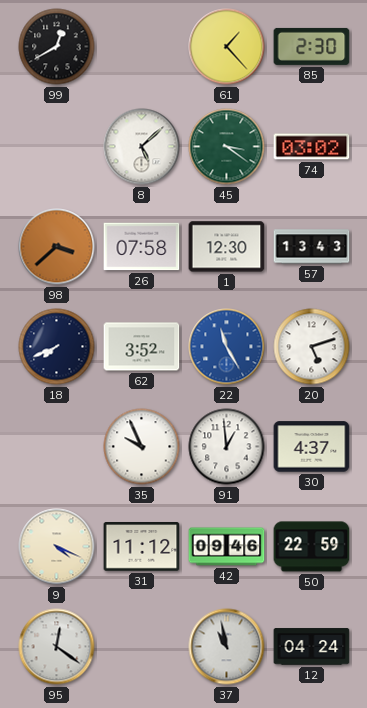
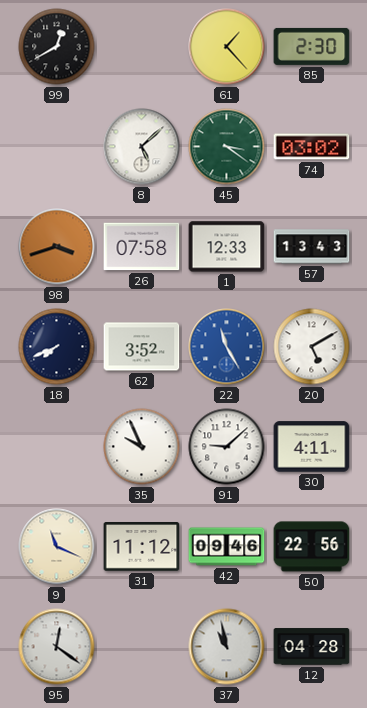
98: 3:38 -> 3:42
1: 12:30 -> 12:33
20: 5:12 -> 5:10
91: 12:59 -> 9:08
30: 4:37 -> 4:11
9: 4:19 -> 11:19
50: 22:59 -> 22:56
12: 04:24 -> 04:28
